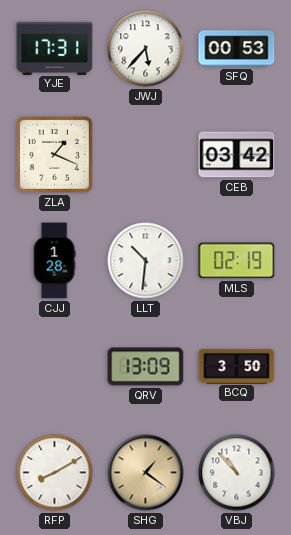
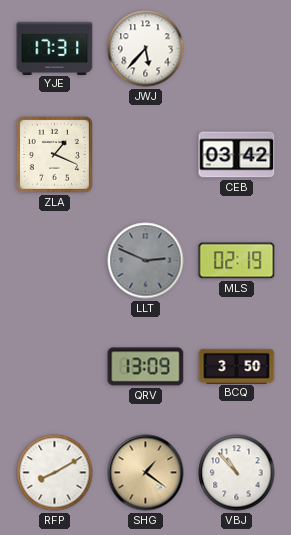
SFQ: 00:53 -> none
CJJ: 1:28 -> none
LLT: 10:31 -> 2:49
LLT dial: white -> grey
